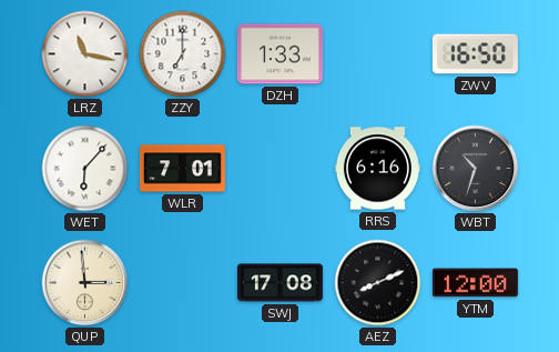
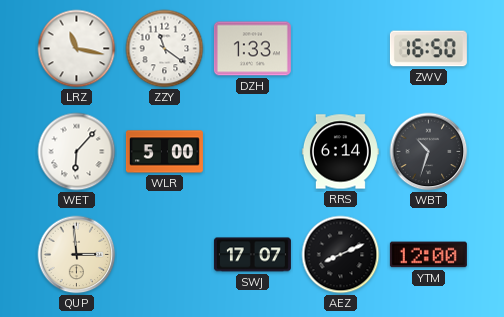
ZZY: 7:00 -> 11:21
WLR: 7:01 -> 5:00
RRS: 6:16 -> 6:14
SWJ: 17:08 -> 17:07
